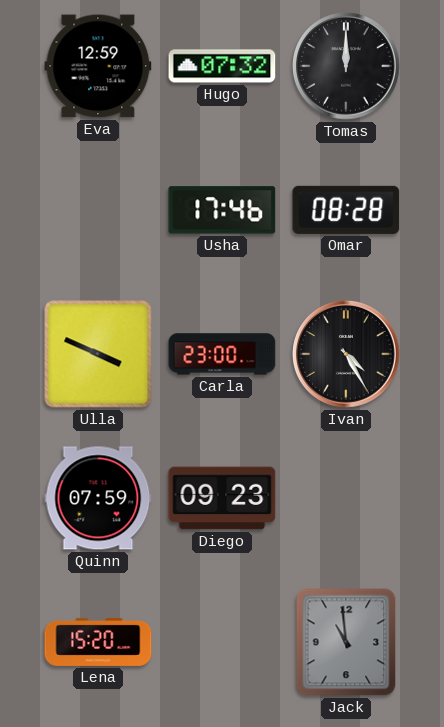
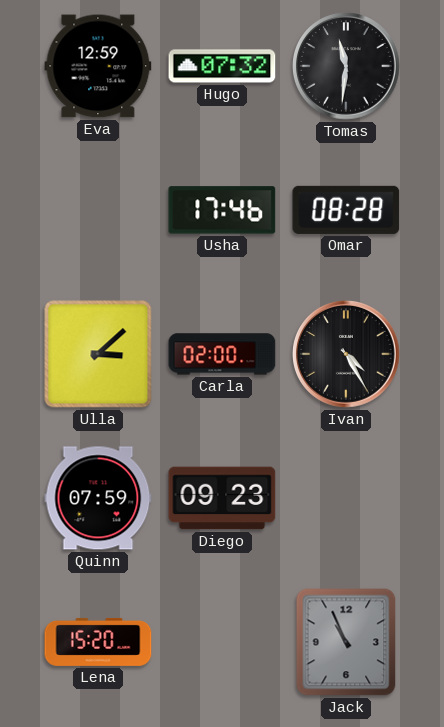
Tomas: 12:00 -> 11:31
Ulla: 3:49 -> 3:08
Carla: 23:00 -> 02:00
Jack: 10:59 -> 10:56
